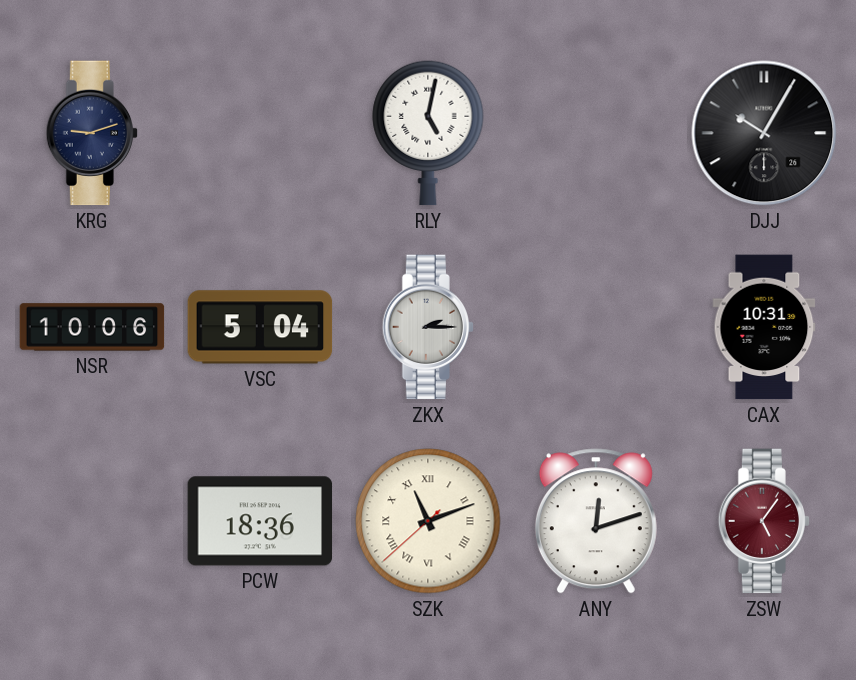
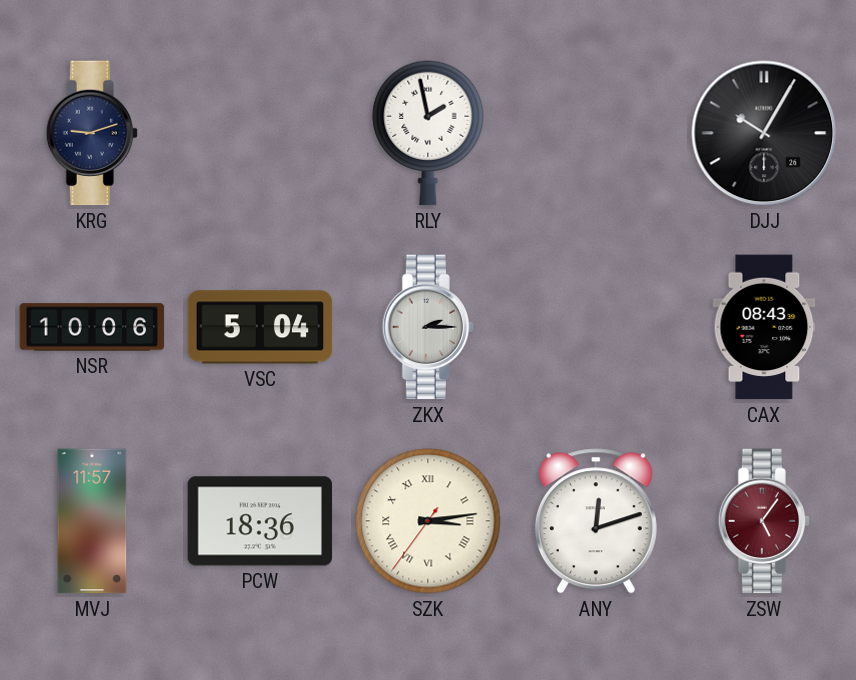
RLY: 5:02 -> 1:58
CAX: 10:31 -> 08:43
MVJ: none -> 11:57
SZK: 11:11 -> 3:13
